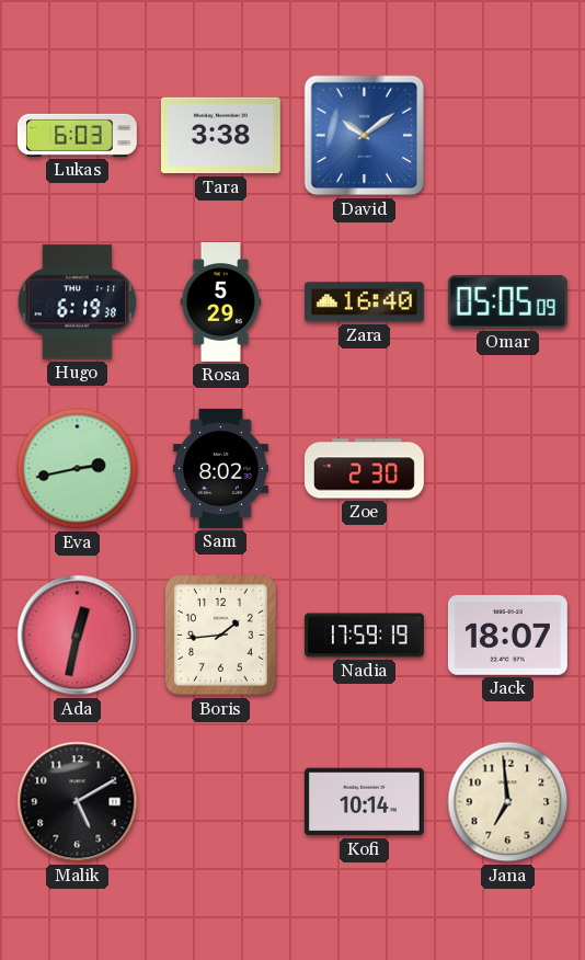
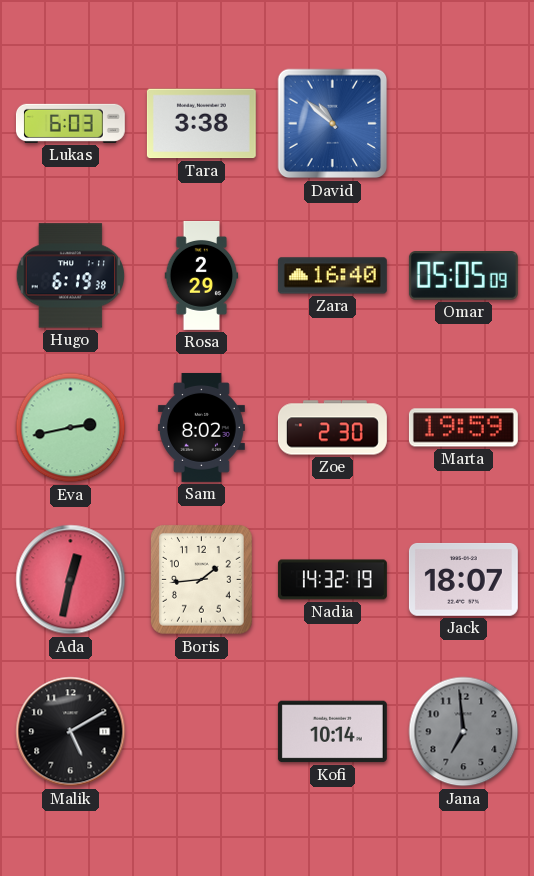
David: 10:09 -> 10:52
Rosa: 5:29 -> 2:29
Marta: none -> 19:59
Nadia: 17:59 -> 14:32
Jana dial: cream -> grey
